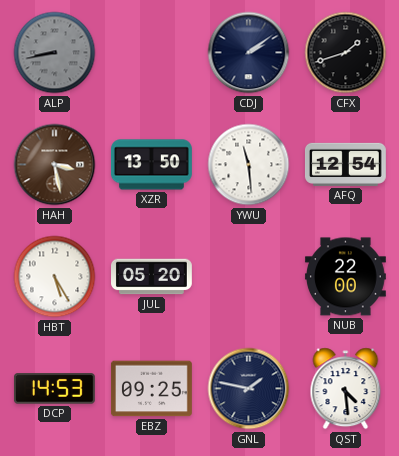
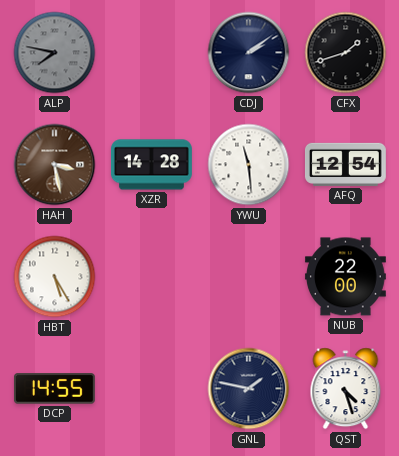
ALP: 8:43 -> 7:47
XZR: 13:50 -> 14:28
JUL: 05:20 -> none
DCP: 14:53 -> 14:55
EBZ: 09:25 -> none
QST: 4:29 -> 4:27
